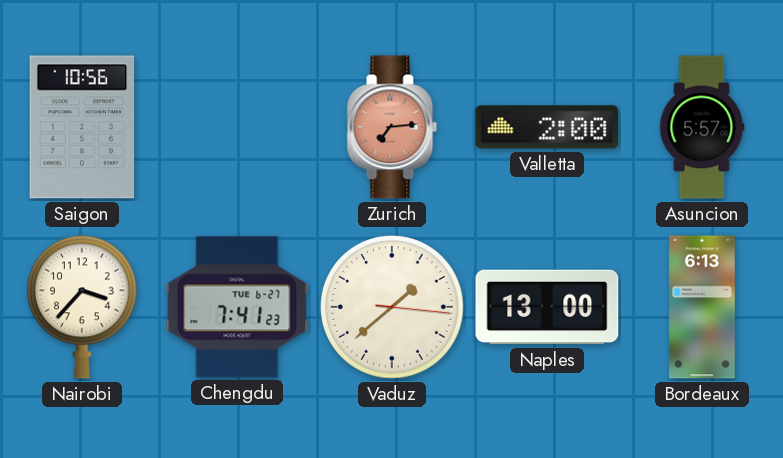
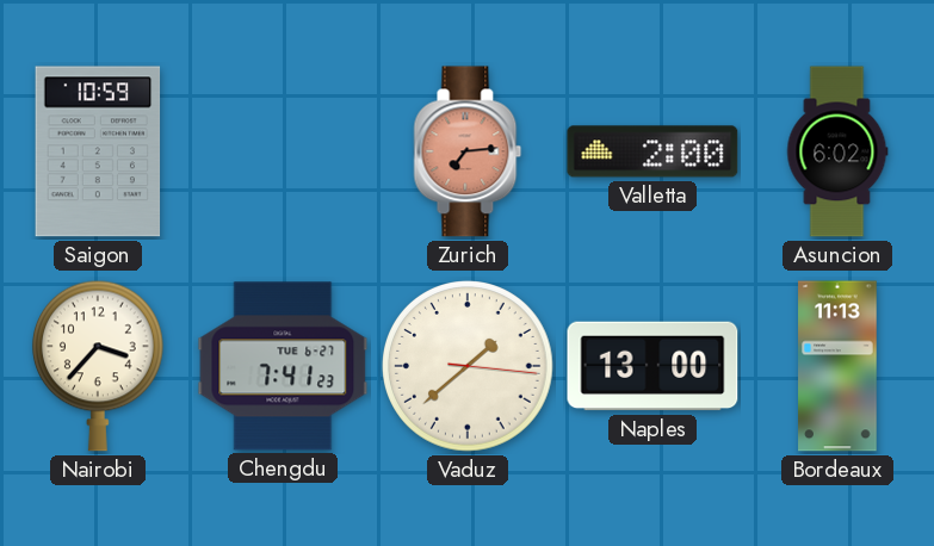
Saigon: 10:56 -> 10:59
Asuncion: 5:57 -> 6:02
Bordeaux: 6:13 -> 11:13
